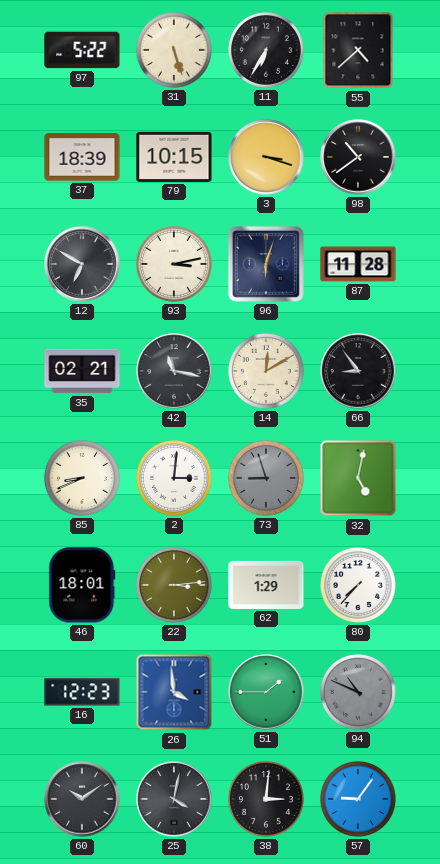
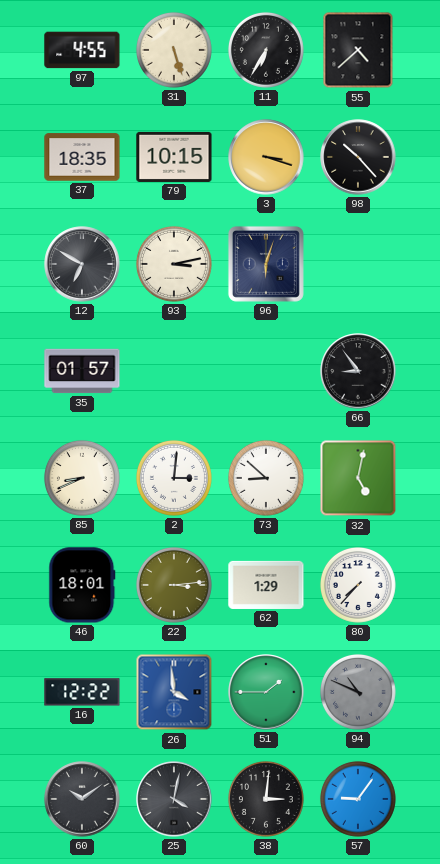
97: 5:22 -> 4:55
37: 18:39 -> 18:35
98: 10:39 -> 10:23
87: 11:28 -> none
35: 02:21 -> 01:57
42: 11:17 -> none
14: 12:10 -> none
73: 8:57 -> 8:52
73 dial: grey -> white
16: 12:23 -> 12:22
